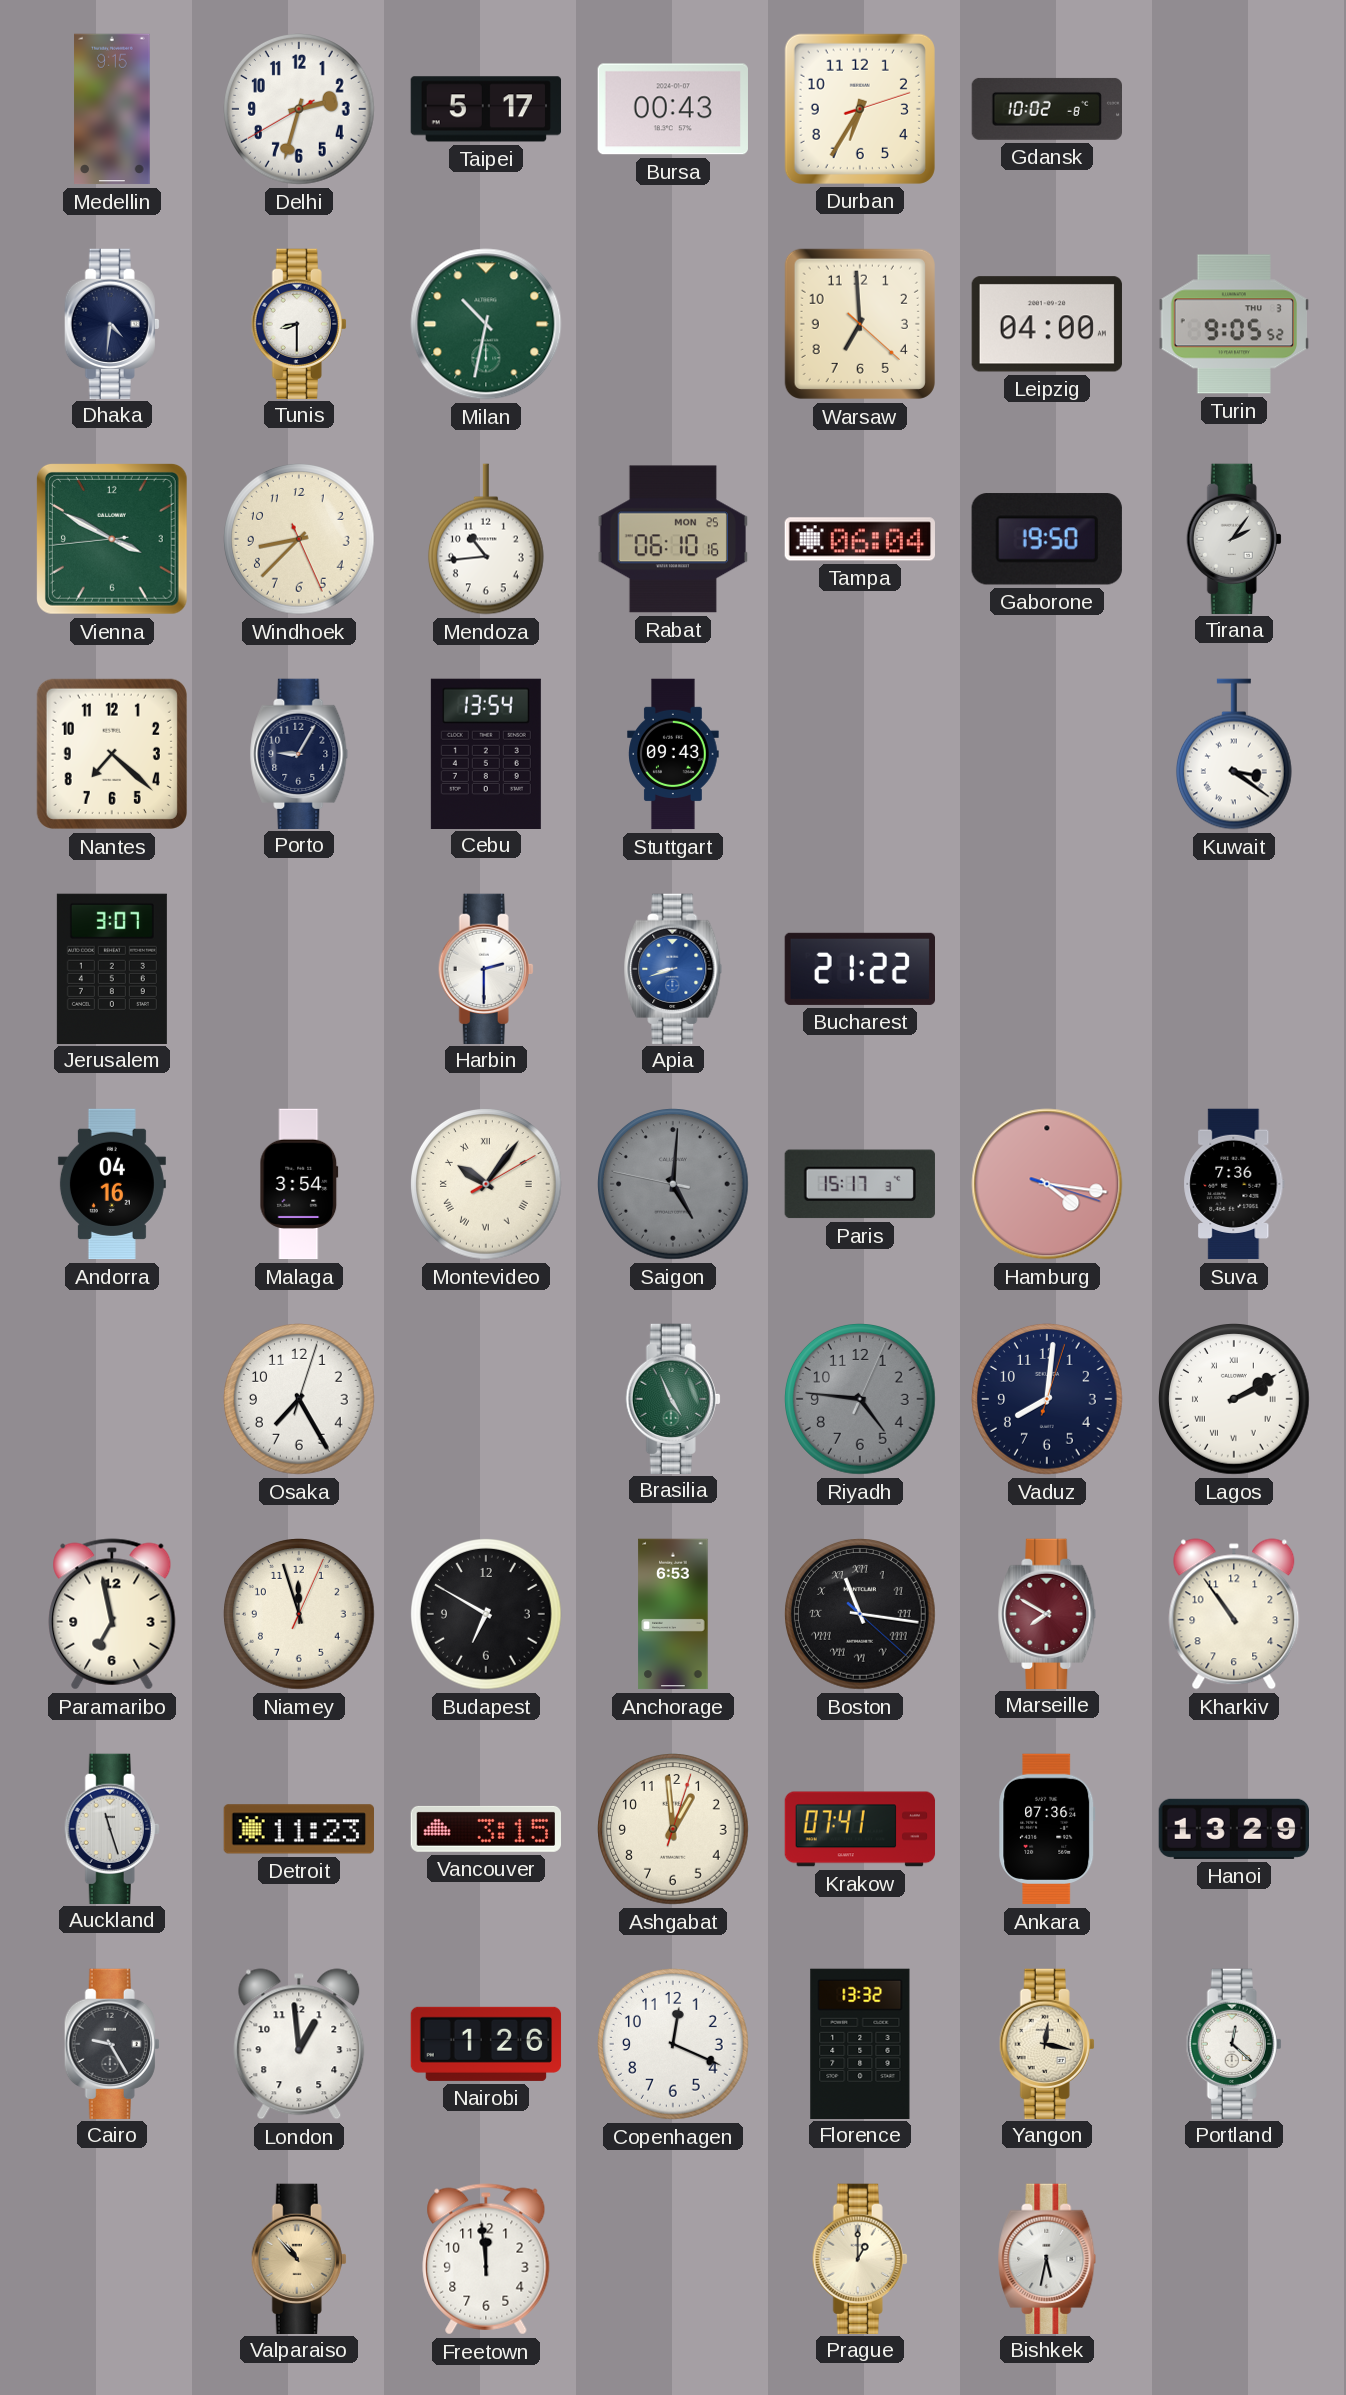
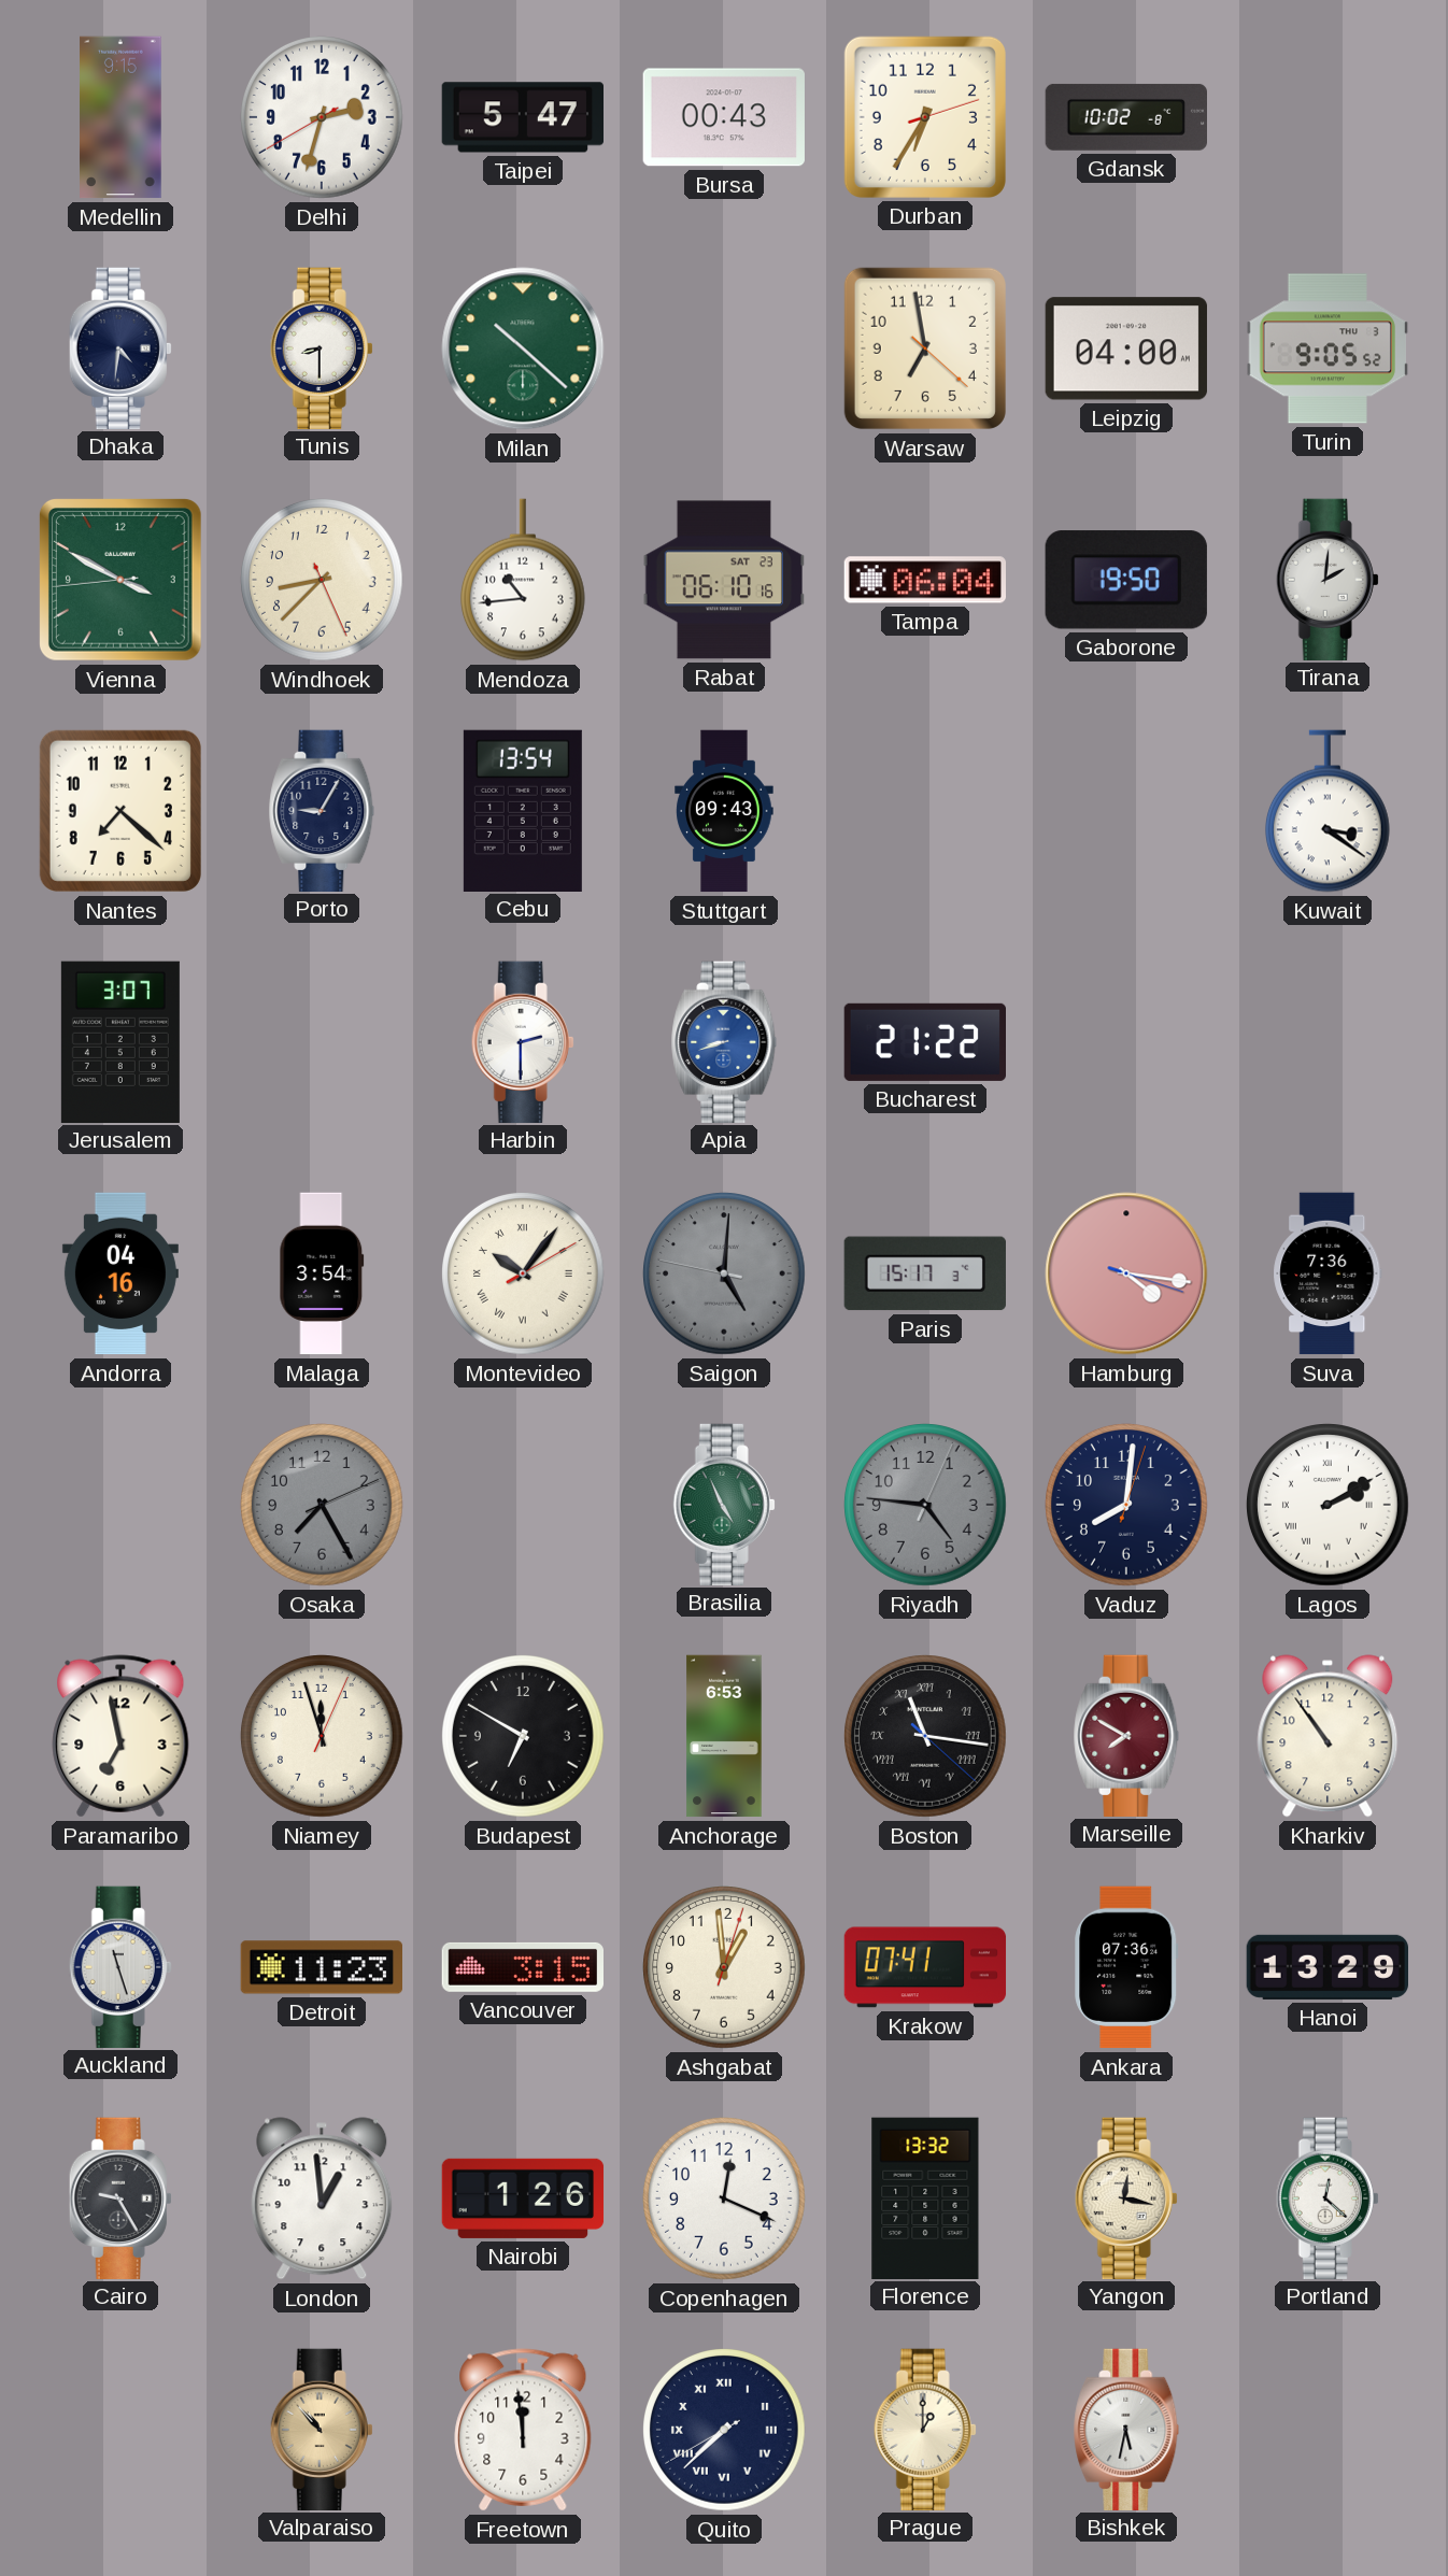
Taipei: 5:17 -> 5:47
Milan: 10:32 -> 10:22
Warsaw: 6:59 -> 6:58
Rabat date: MON 25 -> SAT 23
Tirana: 2:06 -> 2:01
Osaka: 7:25:03 -> 7:25:11
Osaka dial: white -> grey
Quito: none -> 7:37
